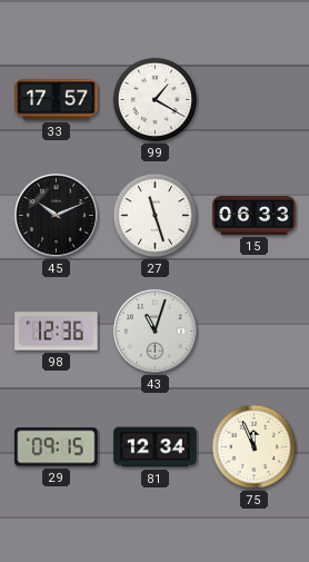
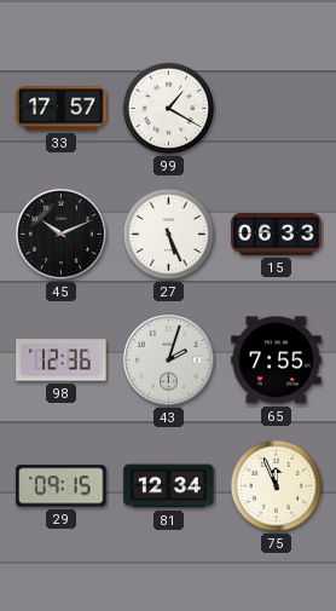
27: 11:27 -> 5:26
43: 11:03 -> 2:03
65: none -> 7:55
